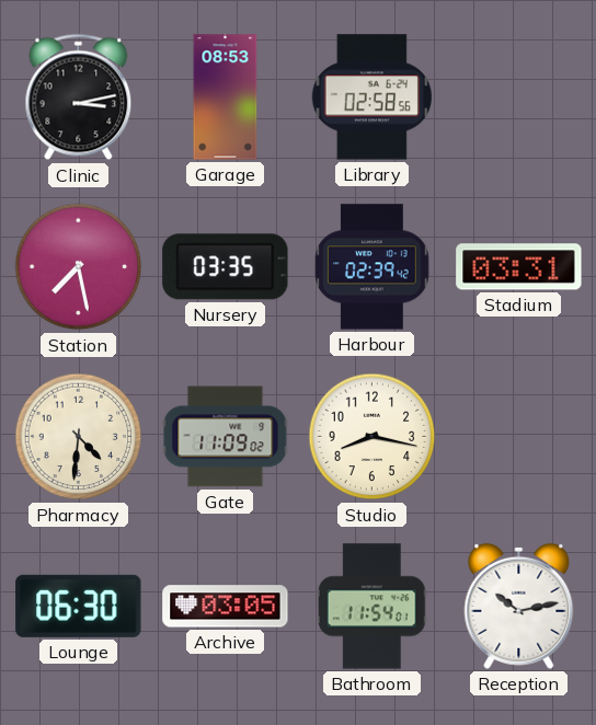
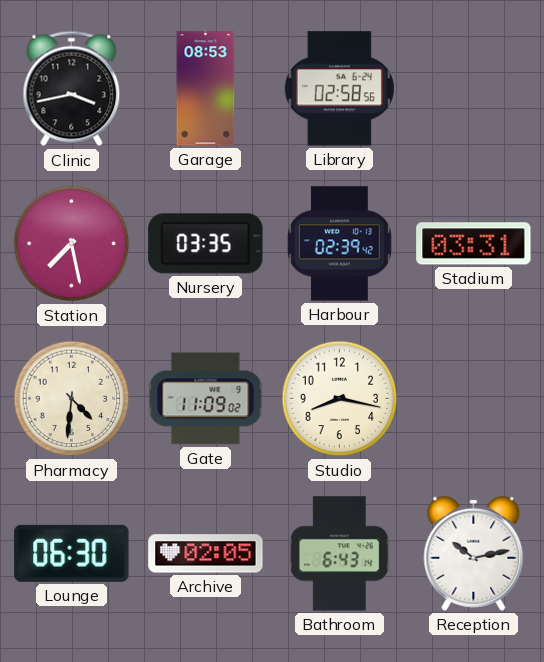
Clinic: 3:13 -> 3:43
Archive: 03:05 -> 02:05
Bathroom: 11:54 -> 6:43
